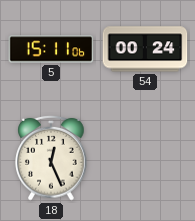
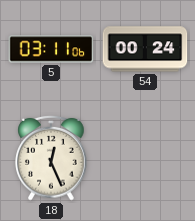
5: 15:11 -> 03:11
